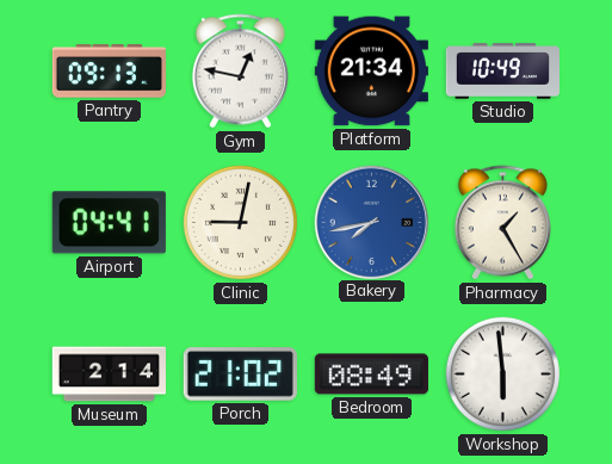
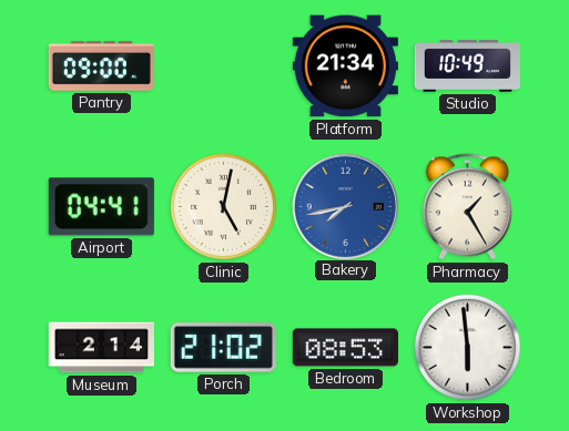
Pantry: 09:13 -> 09:00
Gym: 12:47 -> none
Clinic: 9:02 -> 5:02
Bedroom: 08:49 -> 08:53
